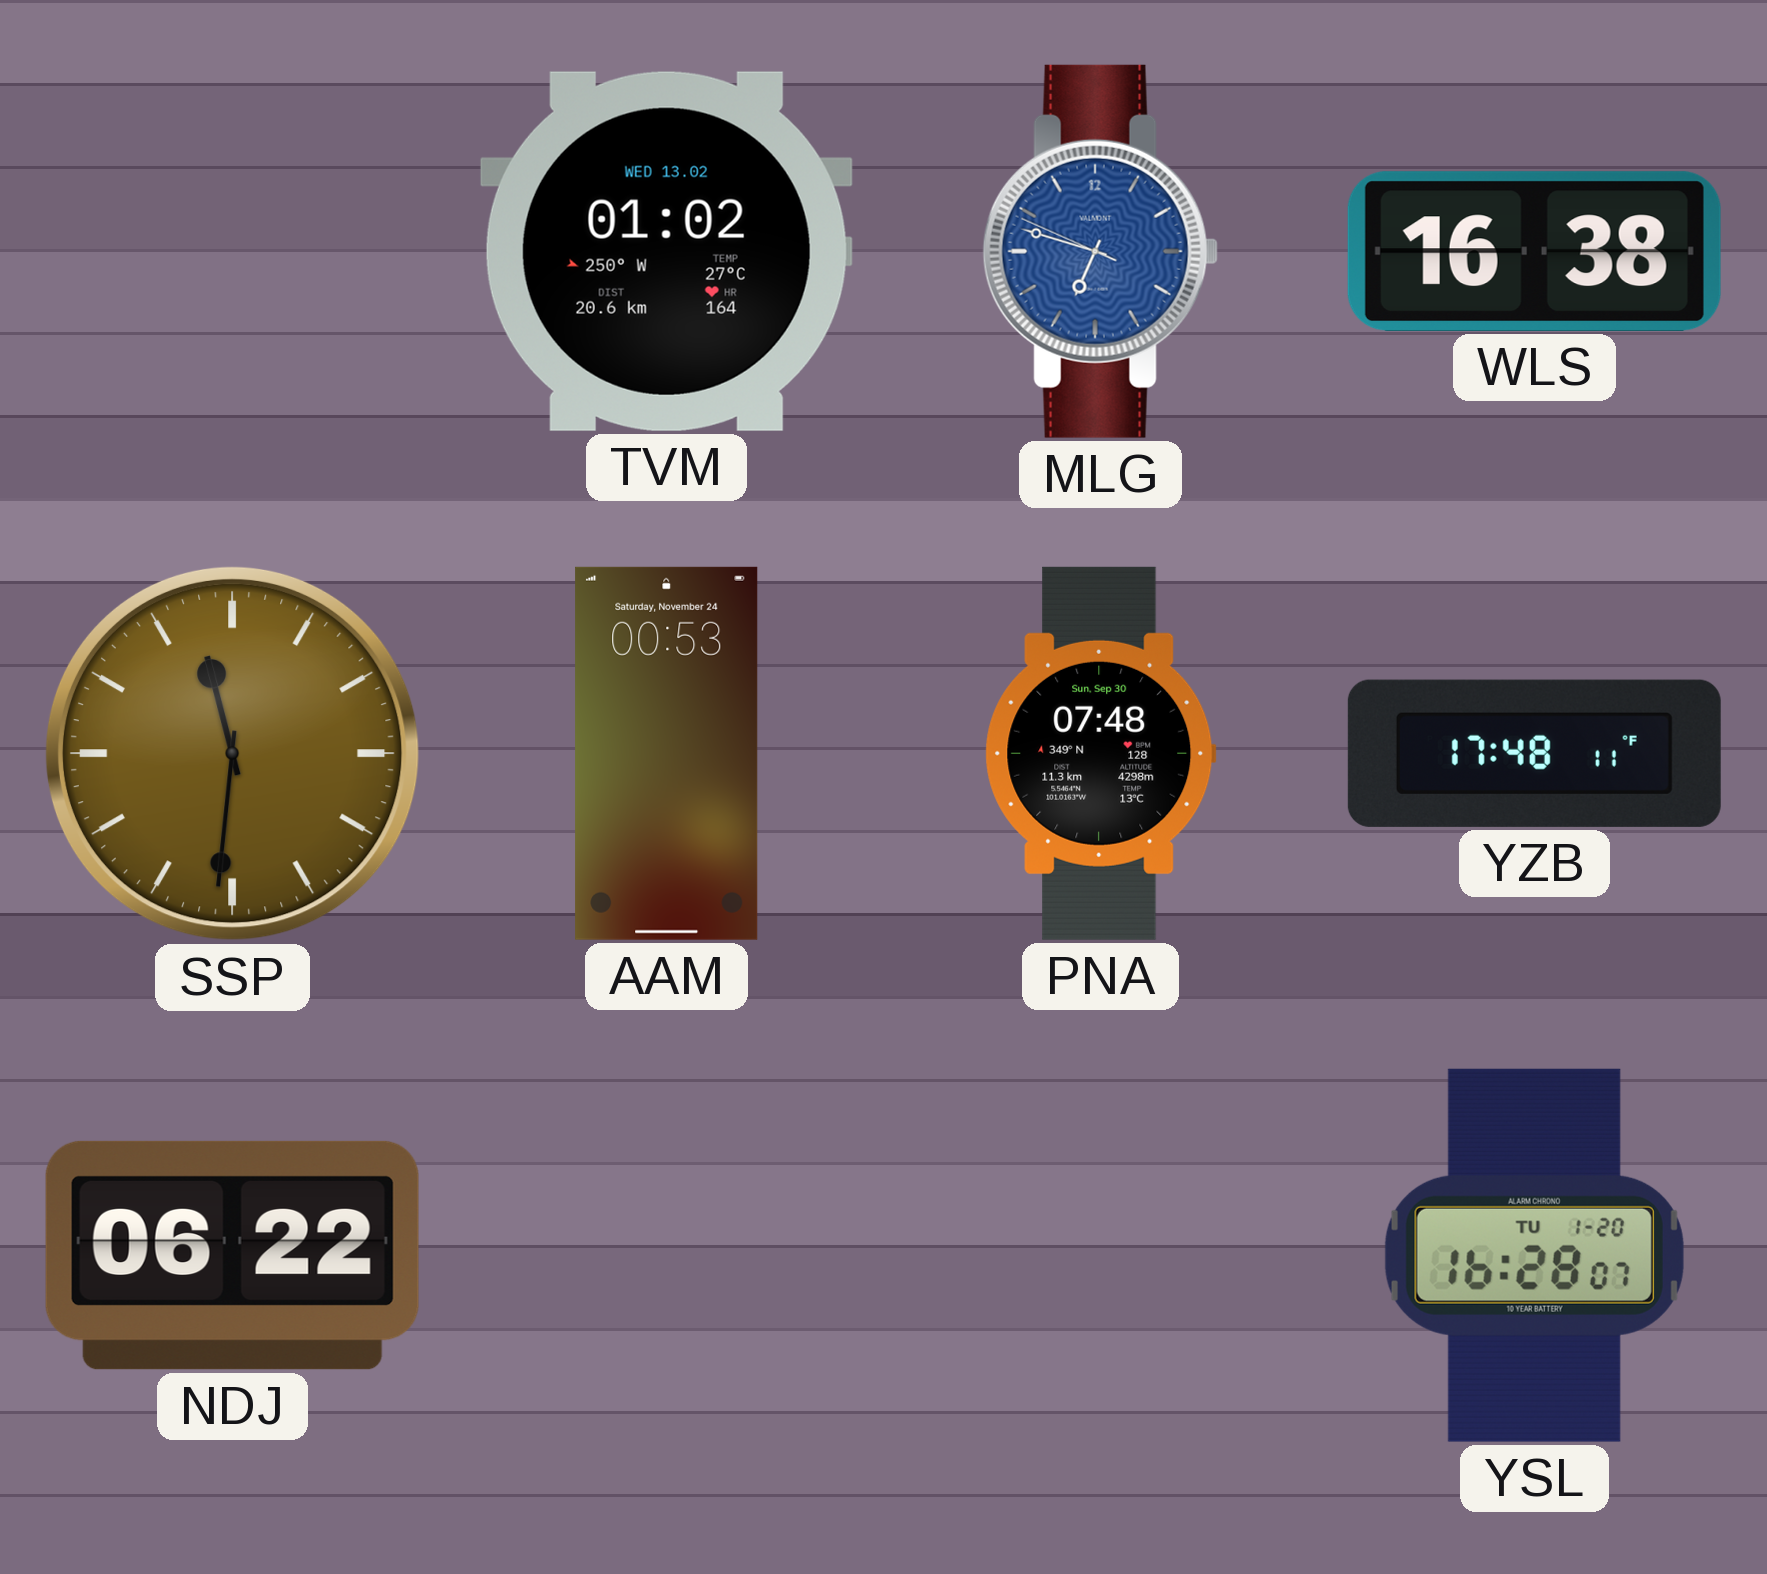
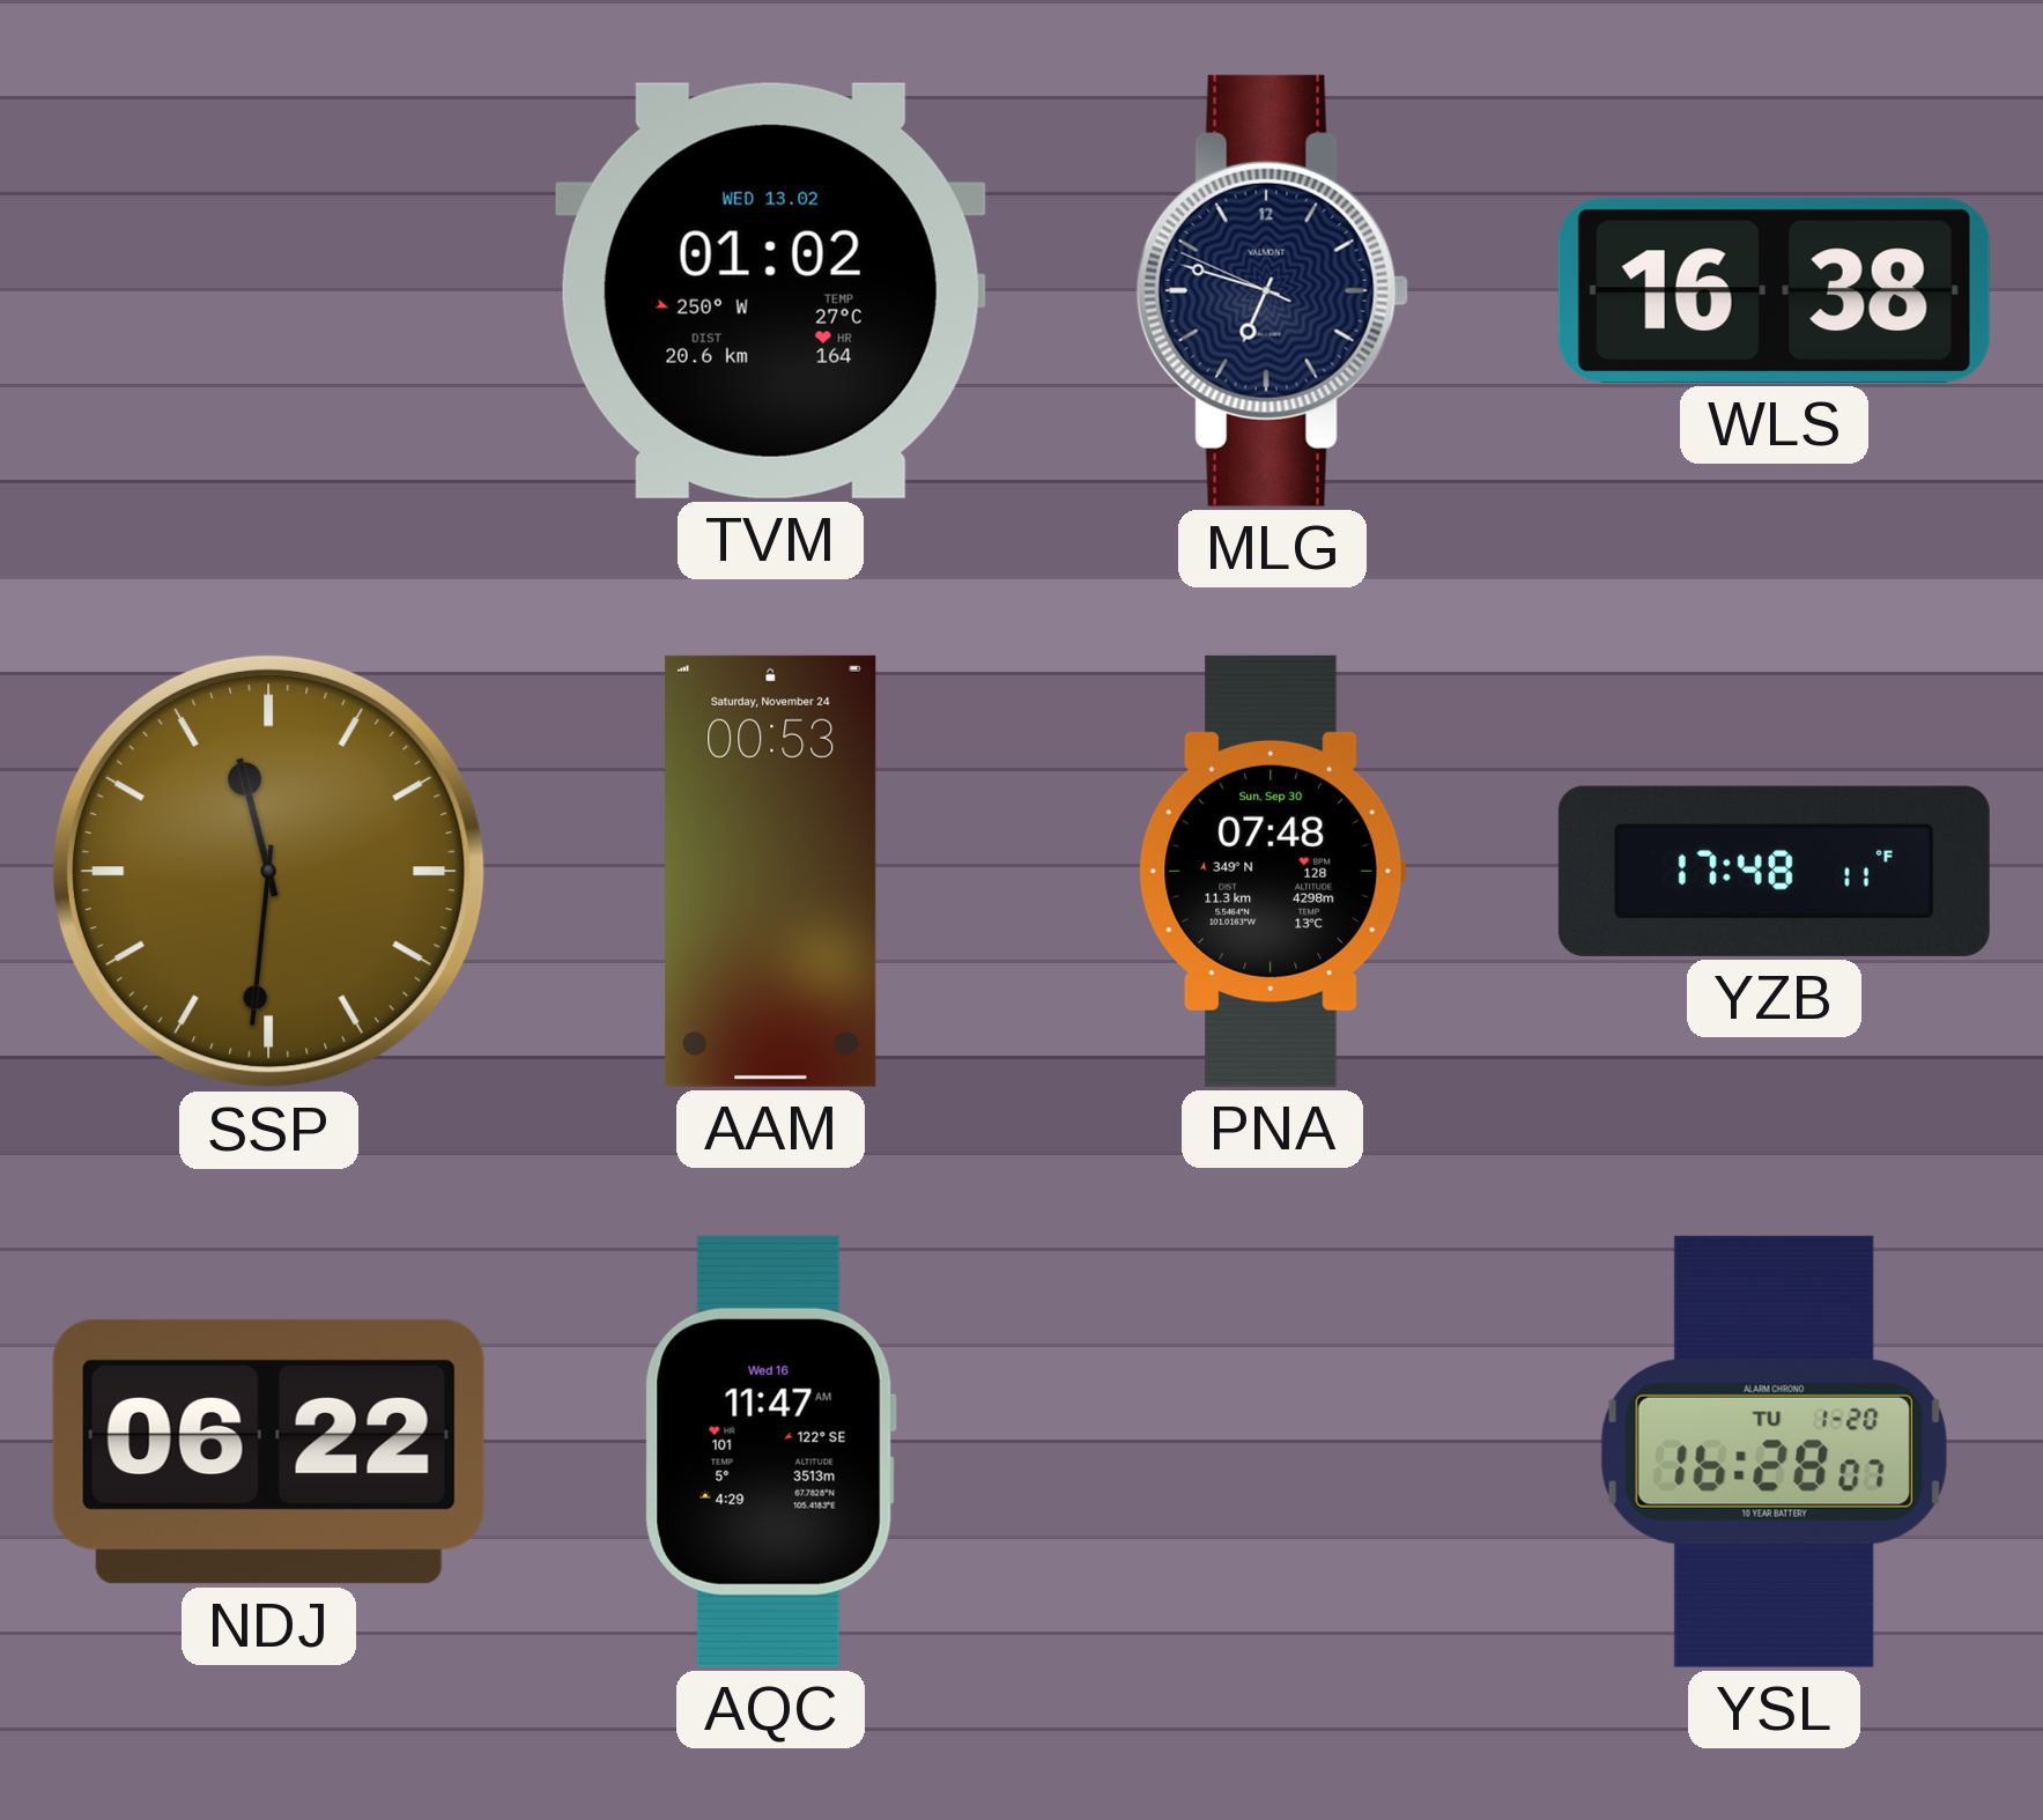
MLG dial: blue -> navy
AQC: none -> 11:47
